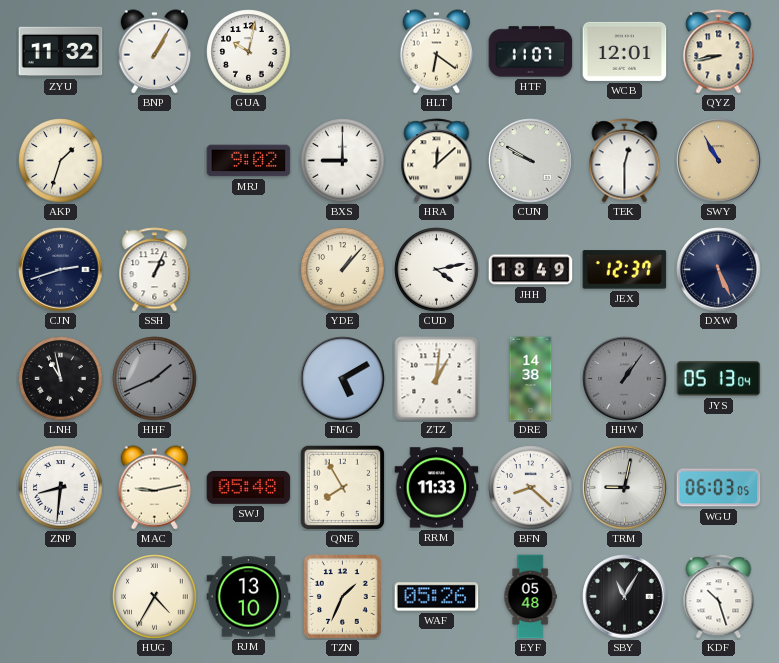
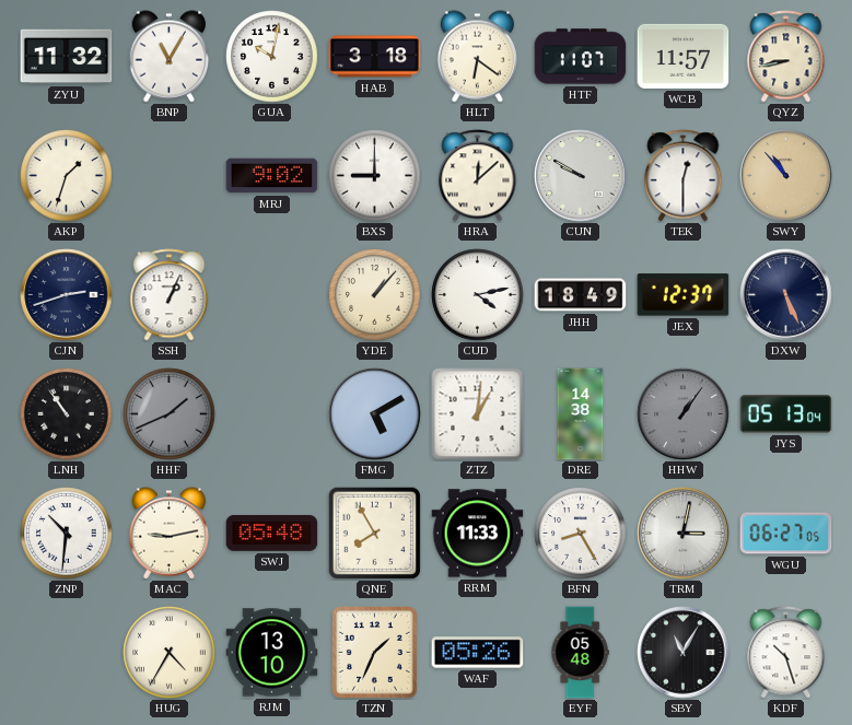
BNP: 1:05 -> 11:05
HAB: none -> 3:18
WCB: 12:01 -> 11:57
SWY: 10:55 -> 10:53
LNH: 10:58 -> 10:54
ZNP: 8:31 -> 10:31
BFN: 8:22 -> 8:25
TRM: 9:02 -> 3:02
WGU: 06:03 -> 06:27
